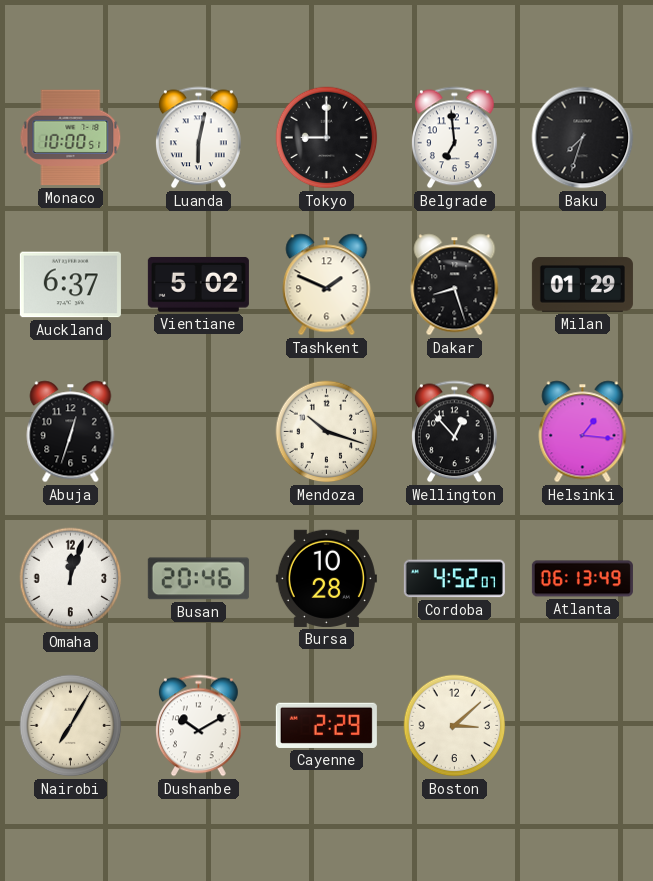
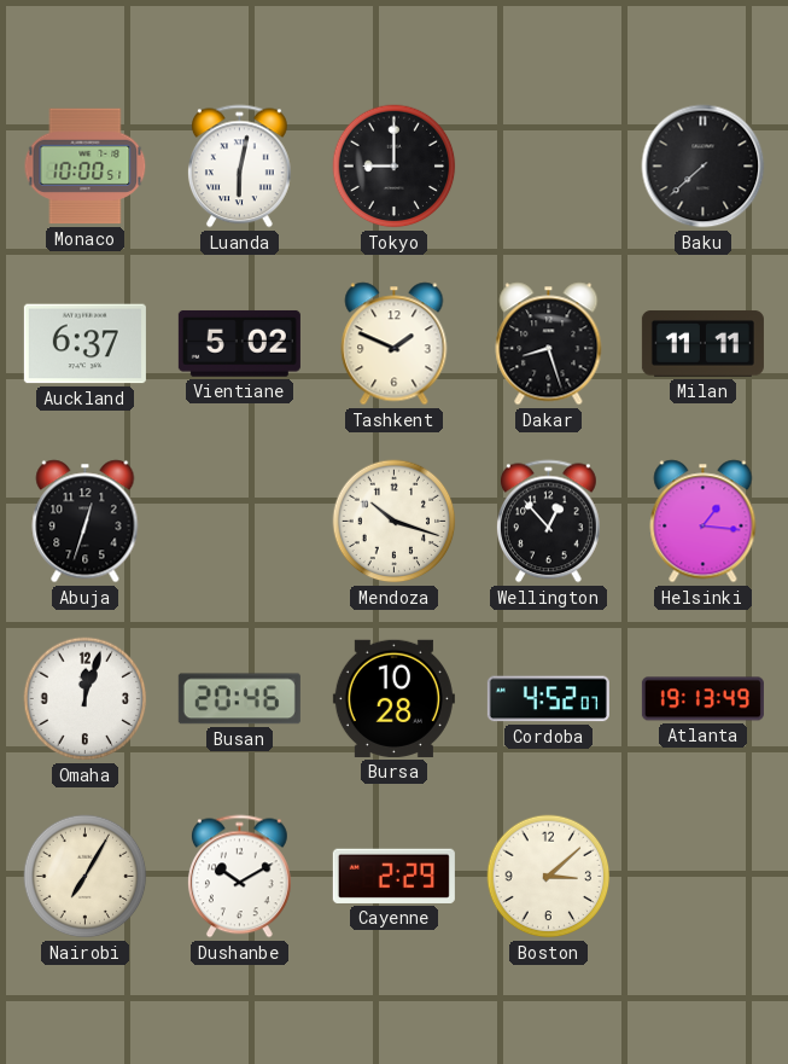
Belgrade: 6:59 -> none
Baku: 7:33 -> 7:38
Milan: 01:29 -> 11:11
Atlanta: 06:13 -> 19:13
